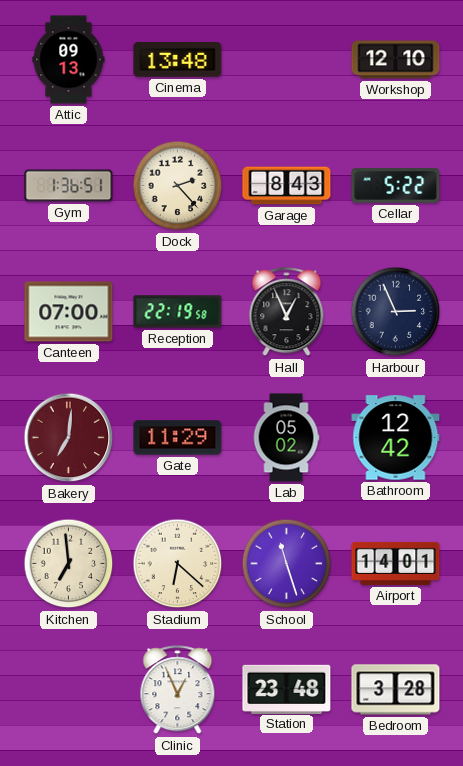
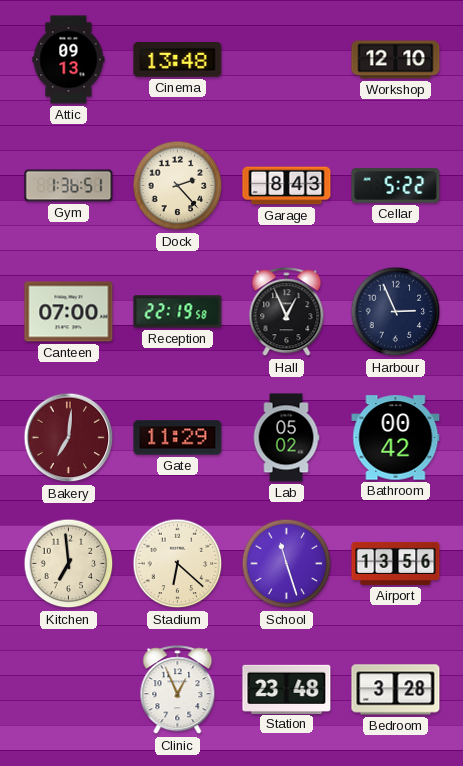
Bathroom: 12:42 -> 00:42
Airport: 14:01 -> 13:56
